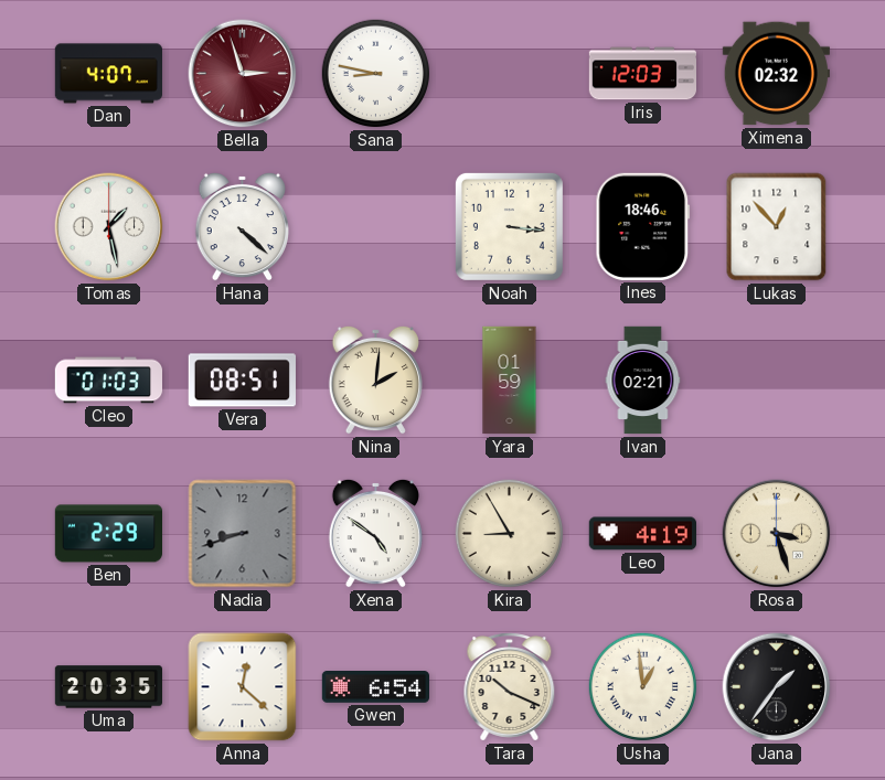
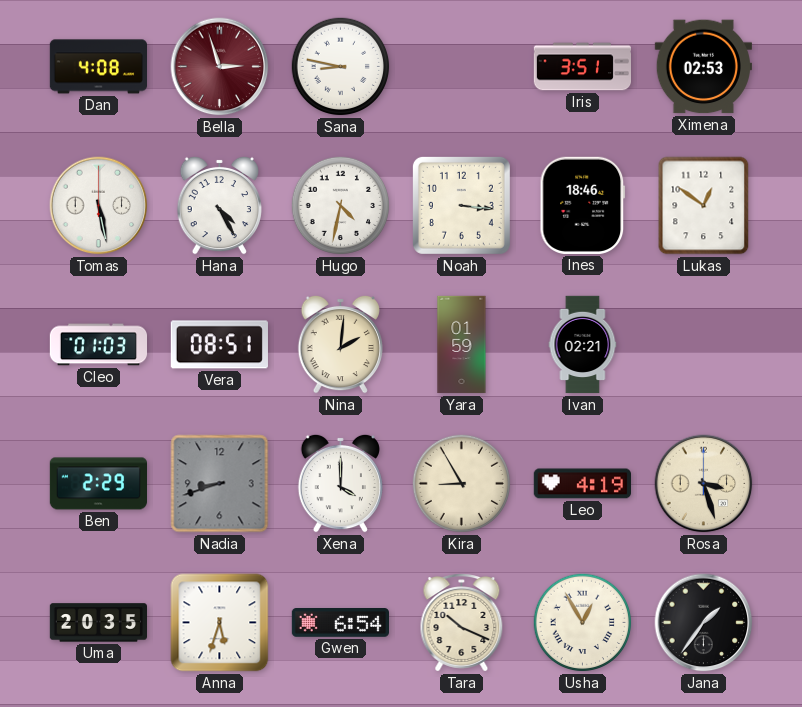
Dan: 4:07 -> 4:08
Iris: 12:03 -> 3:51
Ximena: 02:32 -> 02:53
Tomas: 1:28 -> 5:28
Hana: 4:22 -> 4:25
Hugo: none -> 4:32
Lukas: 12:53 -> 12:51
Xena: 4:51 -> 4:00
Anna: 12:22 -> 5:33
Usha: 12:59 -> 12:55
